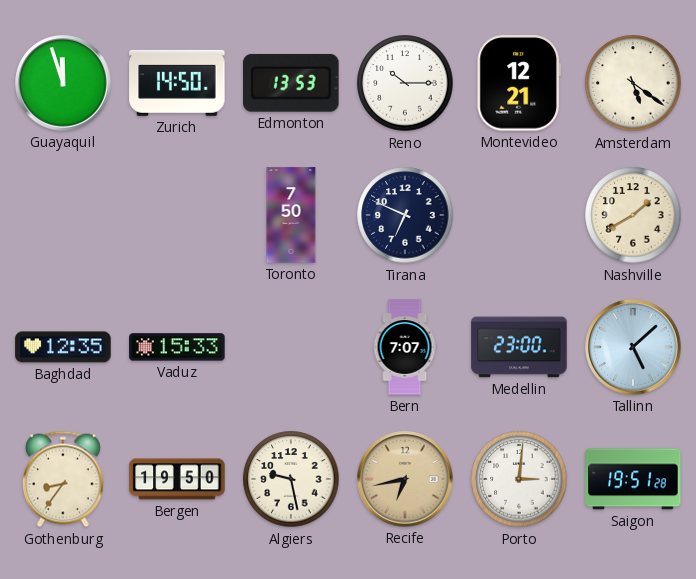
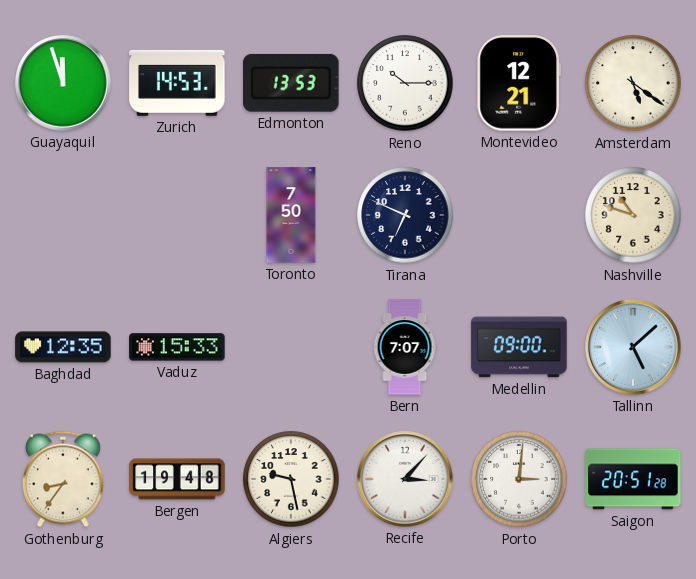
Zurich: 14:50 -> 14:53
Nashville: 1:40 -> 10:48
Medellin: 23:00 -> 09:00
Bergen: 19:50 -> 19:48
Recife: 6:43 -> 3:07
Recife dial: champagne -> white
Saigon: 19:51 -> 20:51
